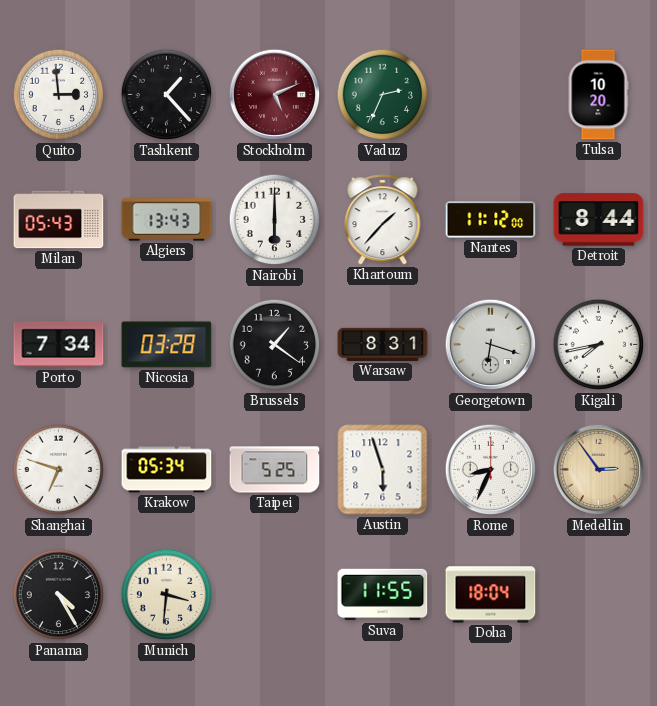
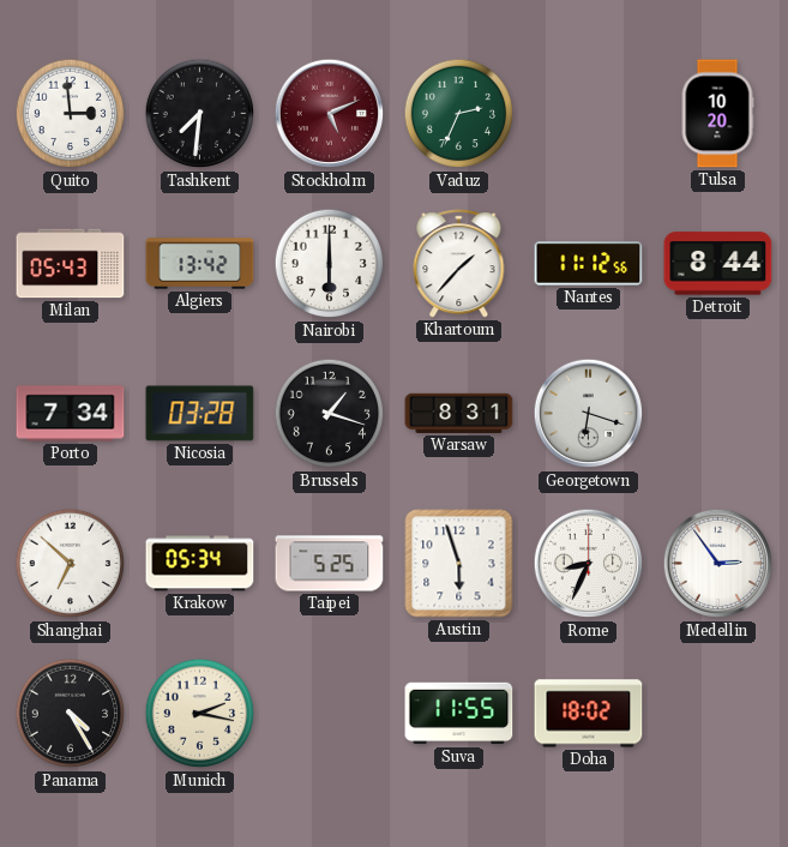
Tashkent: 1:23 -> 7:31
Algiers: 13:43 -> 13:42
Nantes: 11:12:00 -> 11:12:56
Brussels: 1:21 -> 1:18
Kigali: 7:43 -> none
Shanghai: 6:48 -> 6:52
Medellin dial: champagne -> white
Munich: 3:31 -> 2:17
Doha: 18:04 -> 18:02
